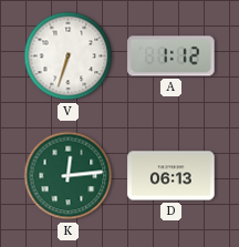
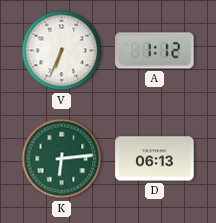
V: 6:33 -> 6:34
K: 12:14 -> 6:14
